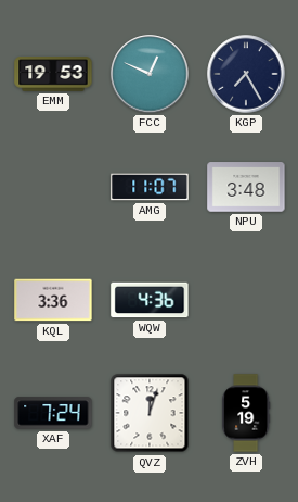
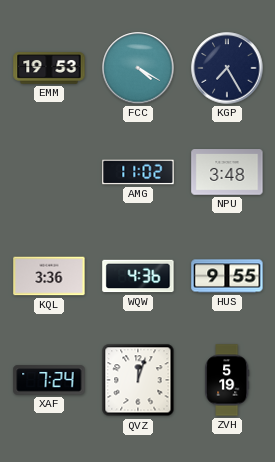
FCC: 12:49 -> 4:20
AMG: 11:07 -> 11:02
HUS: none -> 9:55
